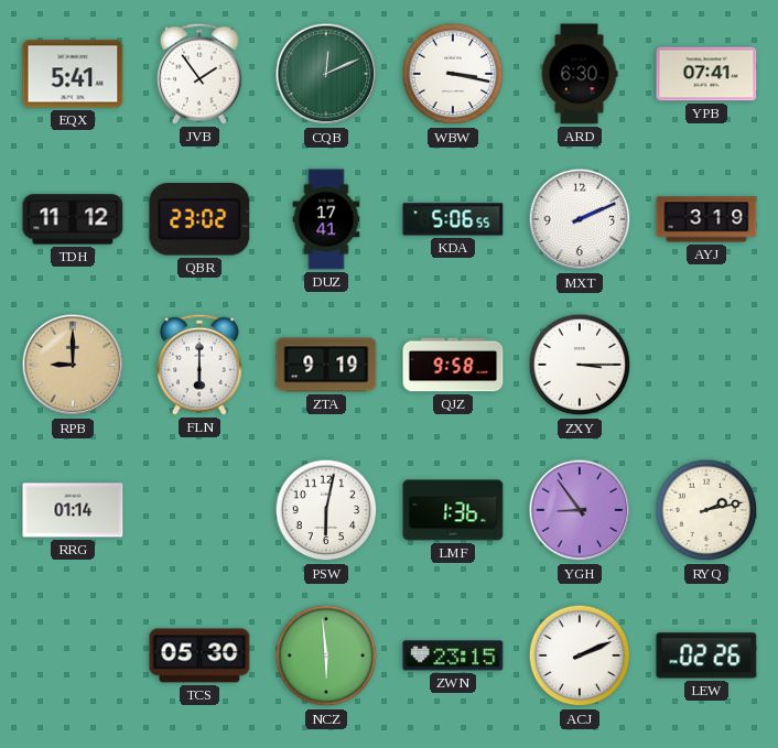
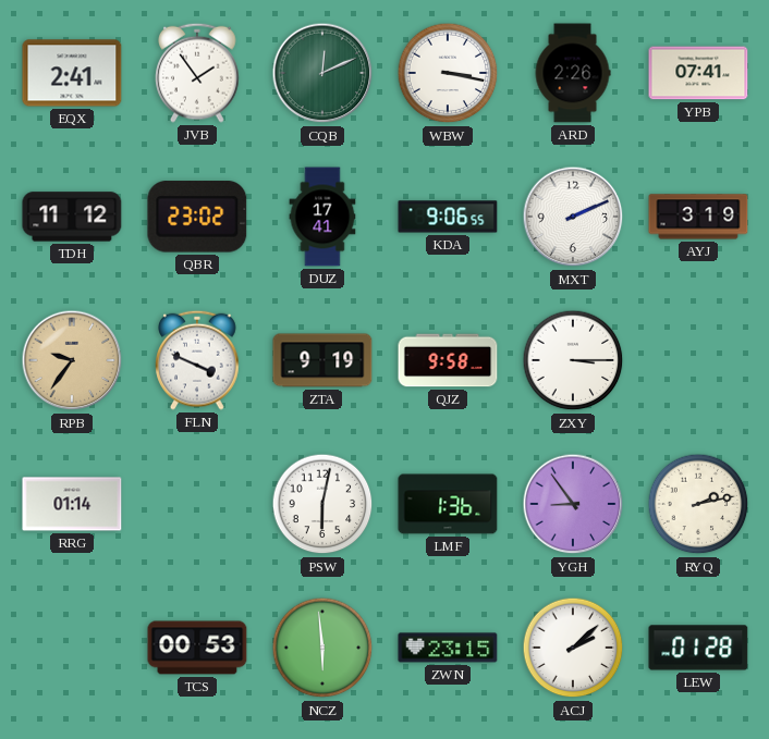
EQX: 5:41 -> 2:41
ARD: 6:30 -> 2:26
KDA: 5:06 -> 9:06
RPB: 9:00 -> 9:36
FLN: 6:00 -> 3:49
TCS: 05:30 -> 00:53
ACJ: 2:11 -> 2:08
LEW: 02:26 -> 01:28
